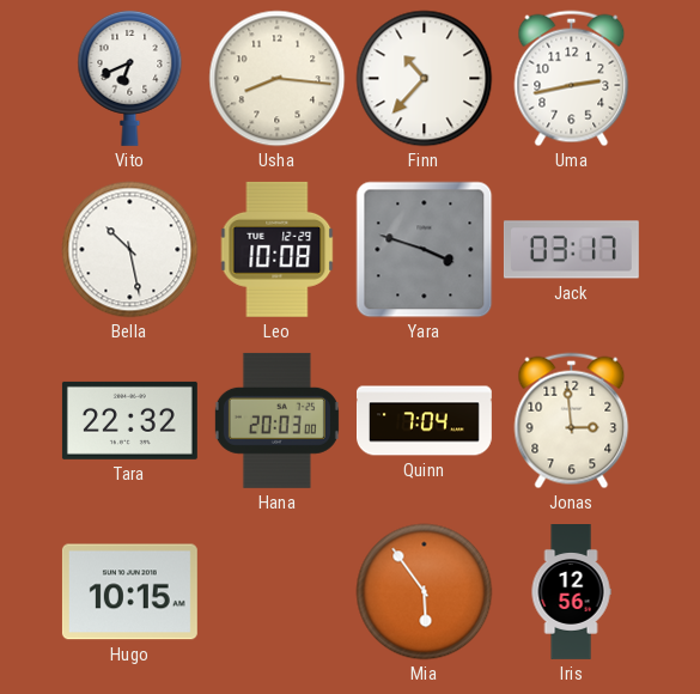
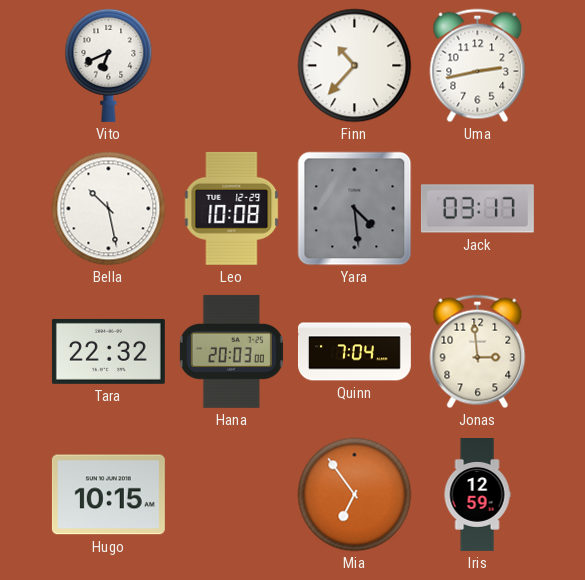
Usha: 8:16 -> none
Yara: 3:48 -> 4:29
Mia: 5:54 -> 6:54
Iris: 12:56 -> 12:59
